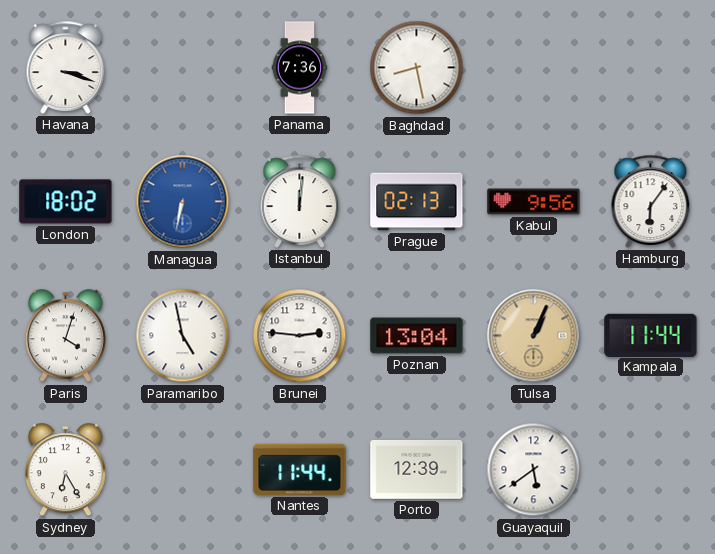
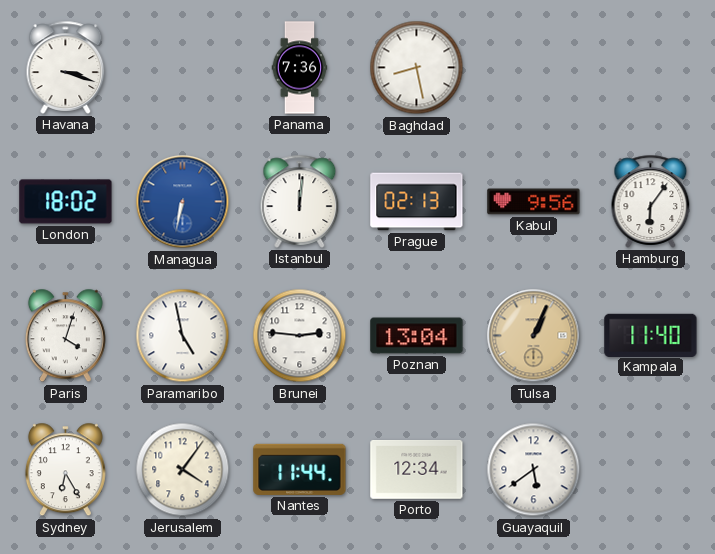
Kampala: 11:44 -> 11:40
Jerusalem: none -> 4:06
Porto: 12:39 -> 12:34
